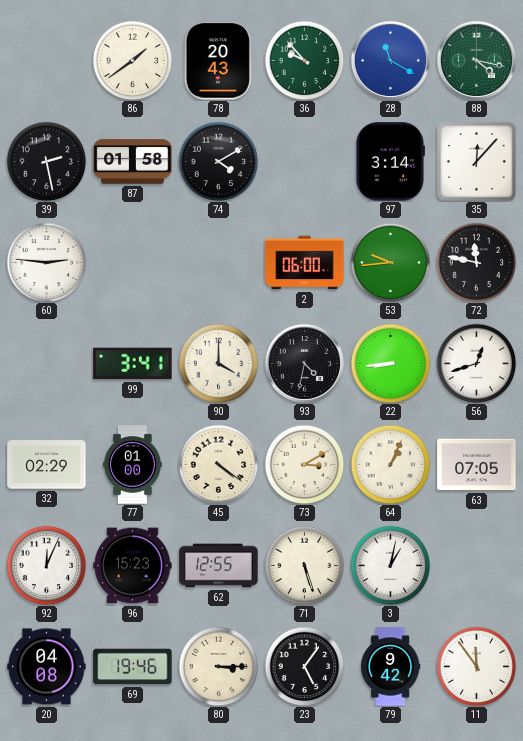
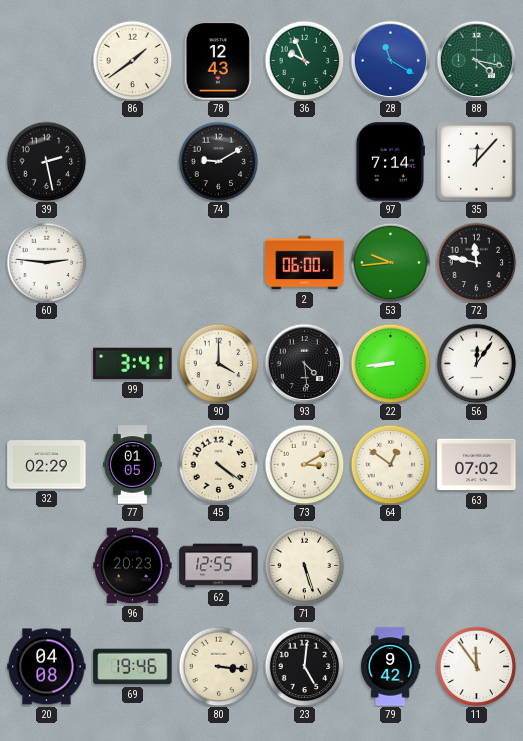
78: 20:43 -> 12:43
36: 9:53 -> 9:56
87: 01:58 -> none
74: 4:10 -> 9:10
97: 3:14 -> 7:14
93: 4:32 -> 4:29
56: 12:42 -> 12:06
77: 01:00 -> 01:05
64: 1:04 -> 12:51
63: 07:05 -> 07:02
92: 12:04 -> none
96: 15:23 -> 20:23
3: 1:02 -> none
80: 3:15 -> 3:16
23: 5:06 -> 5:01
